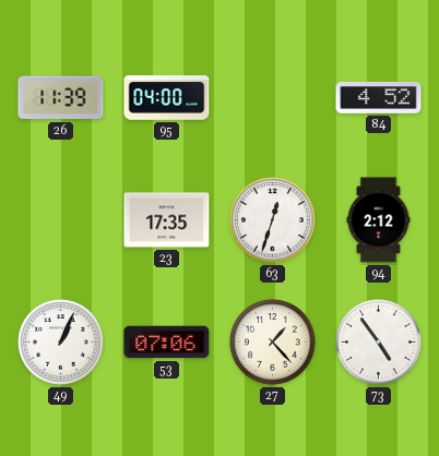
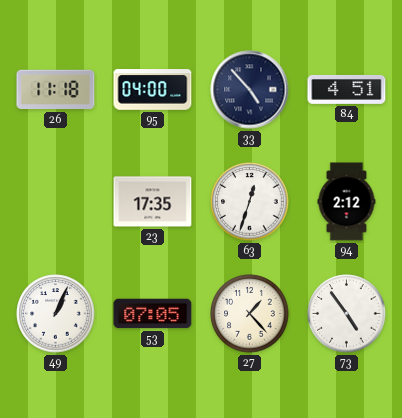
26: 11:39 -> 11:18
33: none -> 4:53
84: 4:52 -> 4:51
53: 07:06 -> 07:05
